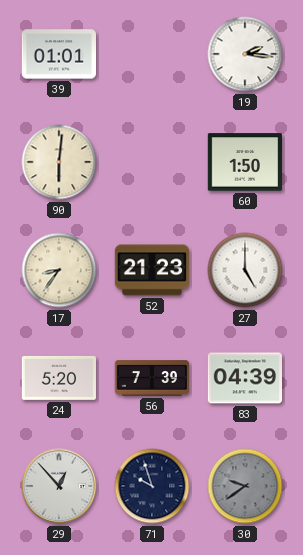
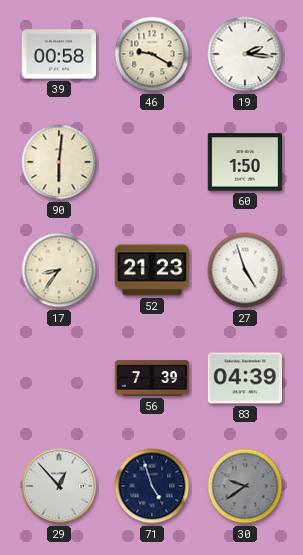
39: 01:01 -> 00:58
46: none -> 9:20
27: 5:00 -> 4:57
24: 5:20 -> none
71: 9:57 -> 4:57
